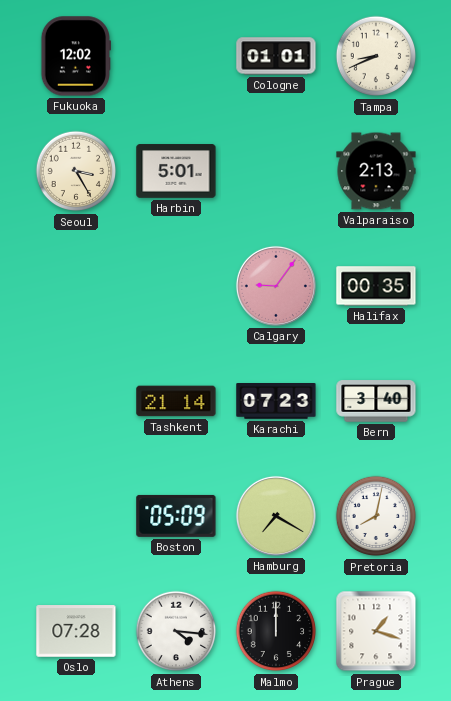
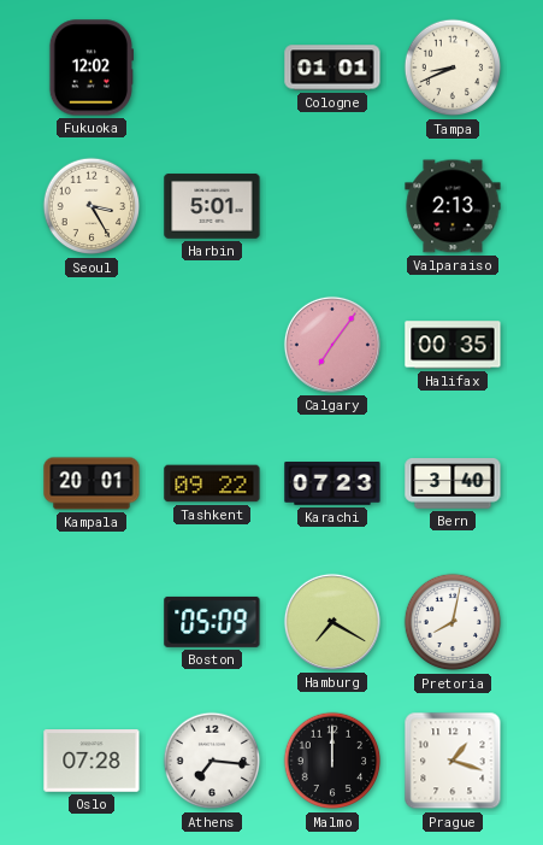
Calgary: 9:06 -> 7:06
Kampala: none -> 20:01
Tashkent: 21:14 -> 09:22
Athens: 4:16 -> 7:16
